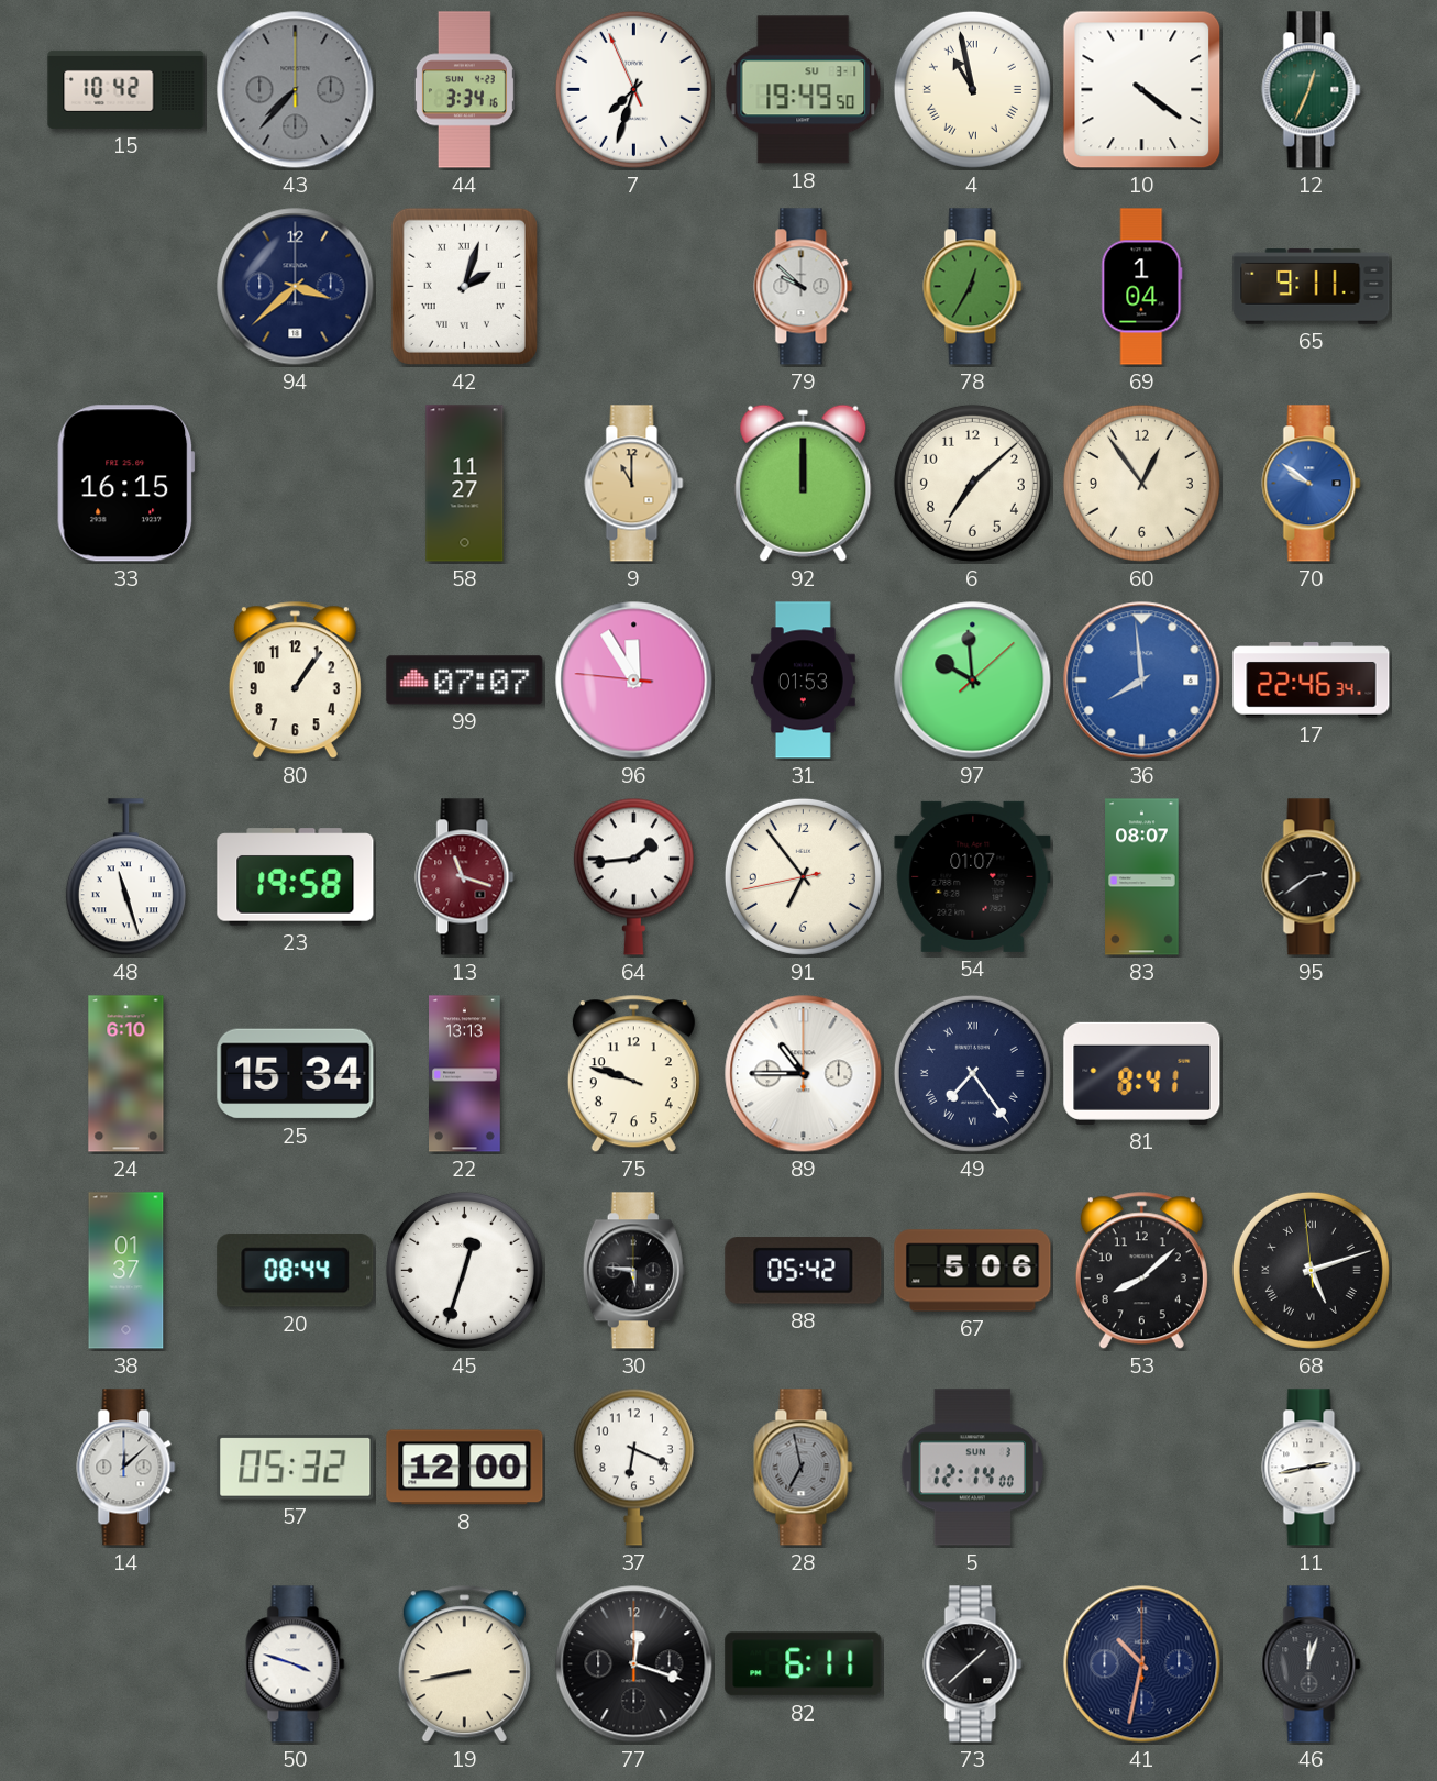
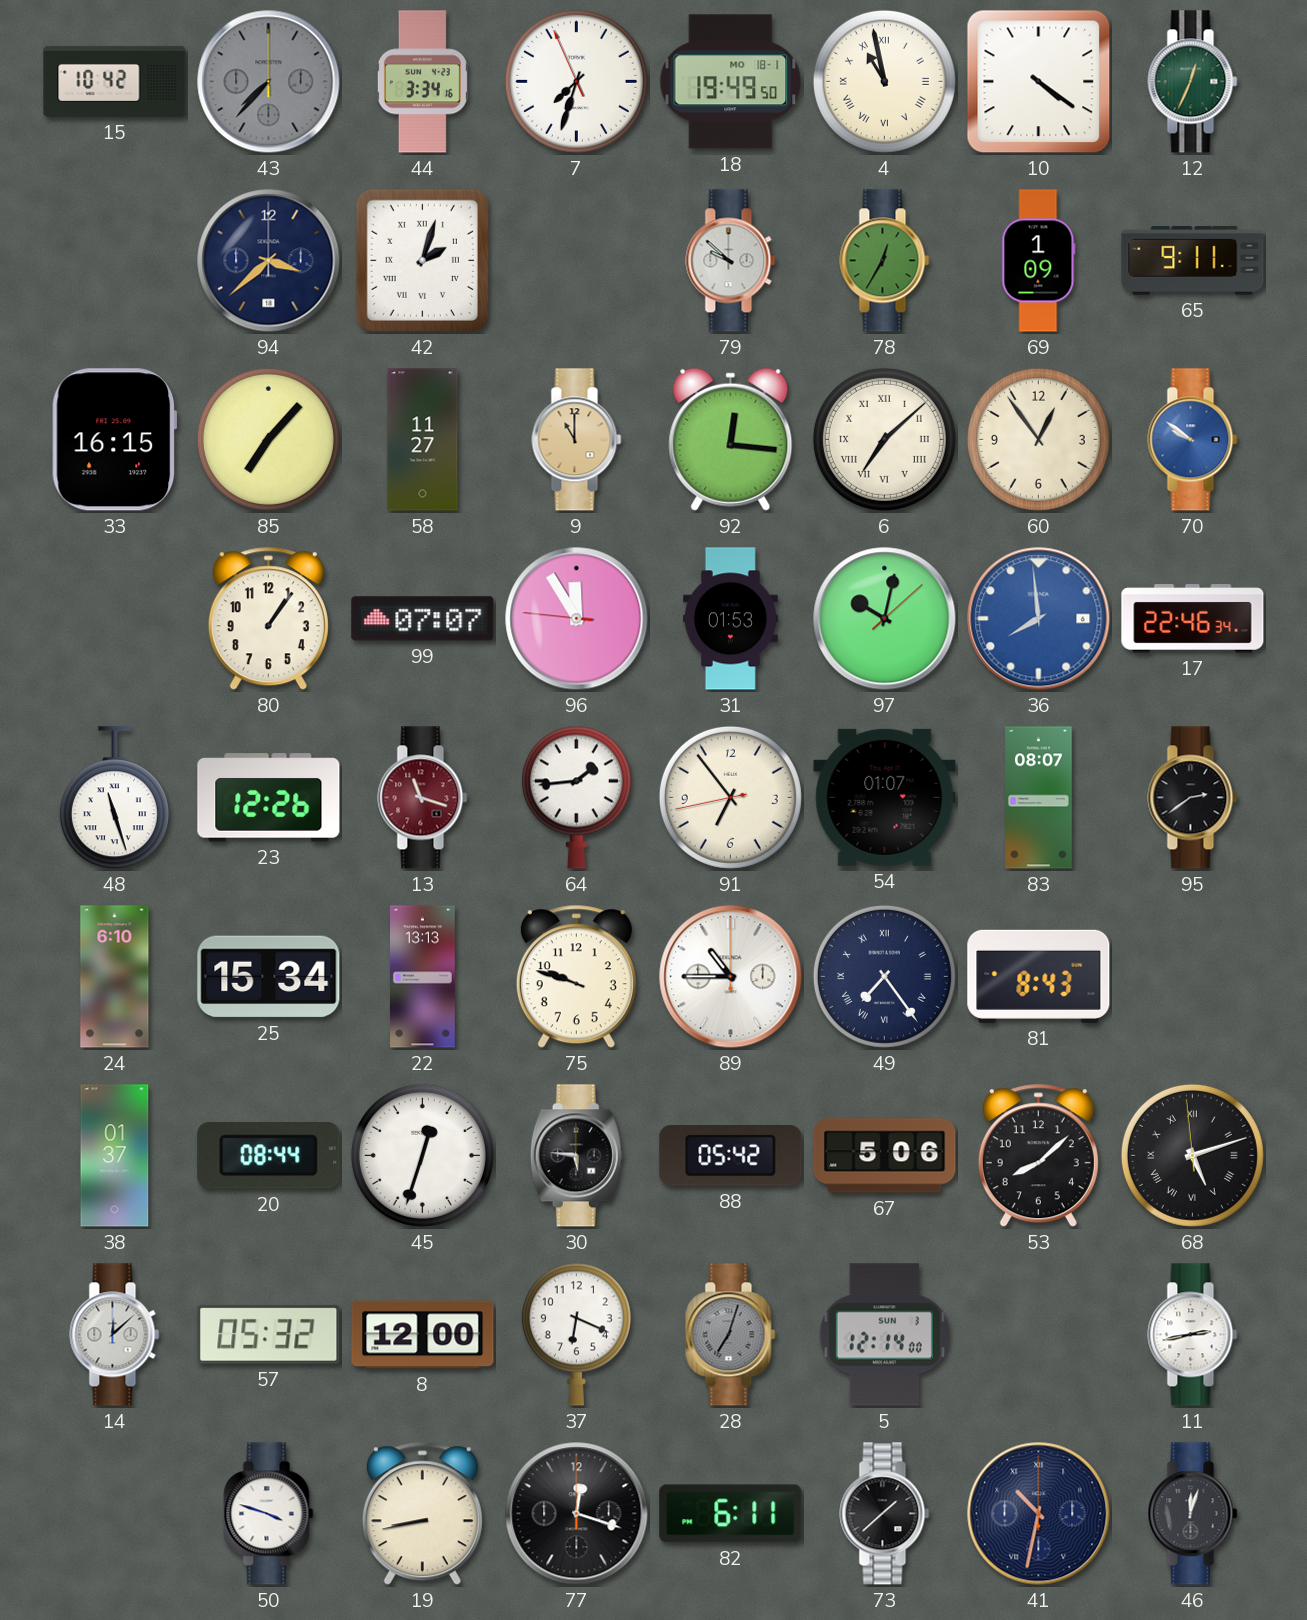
18 date: SU 3-1 -> MO 18-1
69: 1:04 -> 1:09
85: none -> 7:07
92: 12:00 -> 12:16
6 numerals: Arabic -> Roman
97: 9:59 -> 10:02
23: 19:58 -> 12:26
81: 8:41 -> 8:43
28: 6:58 -> 7:03
